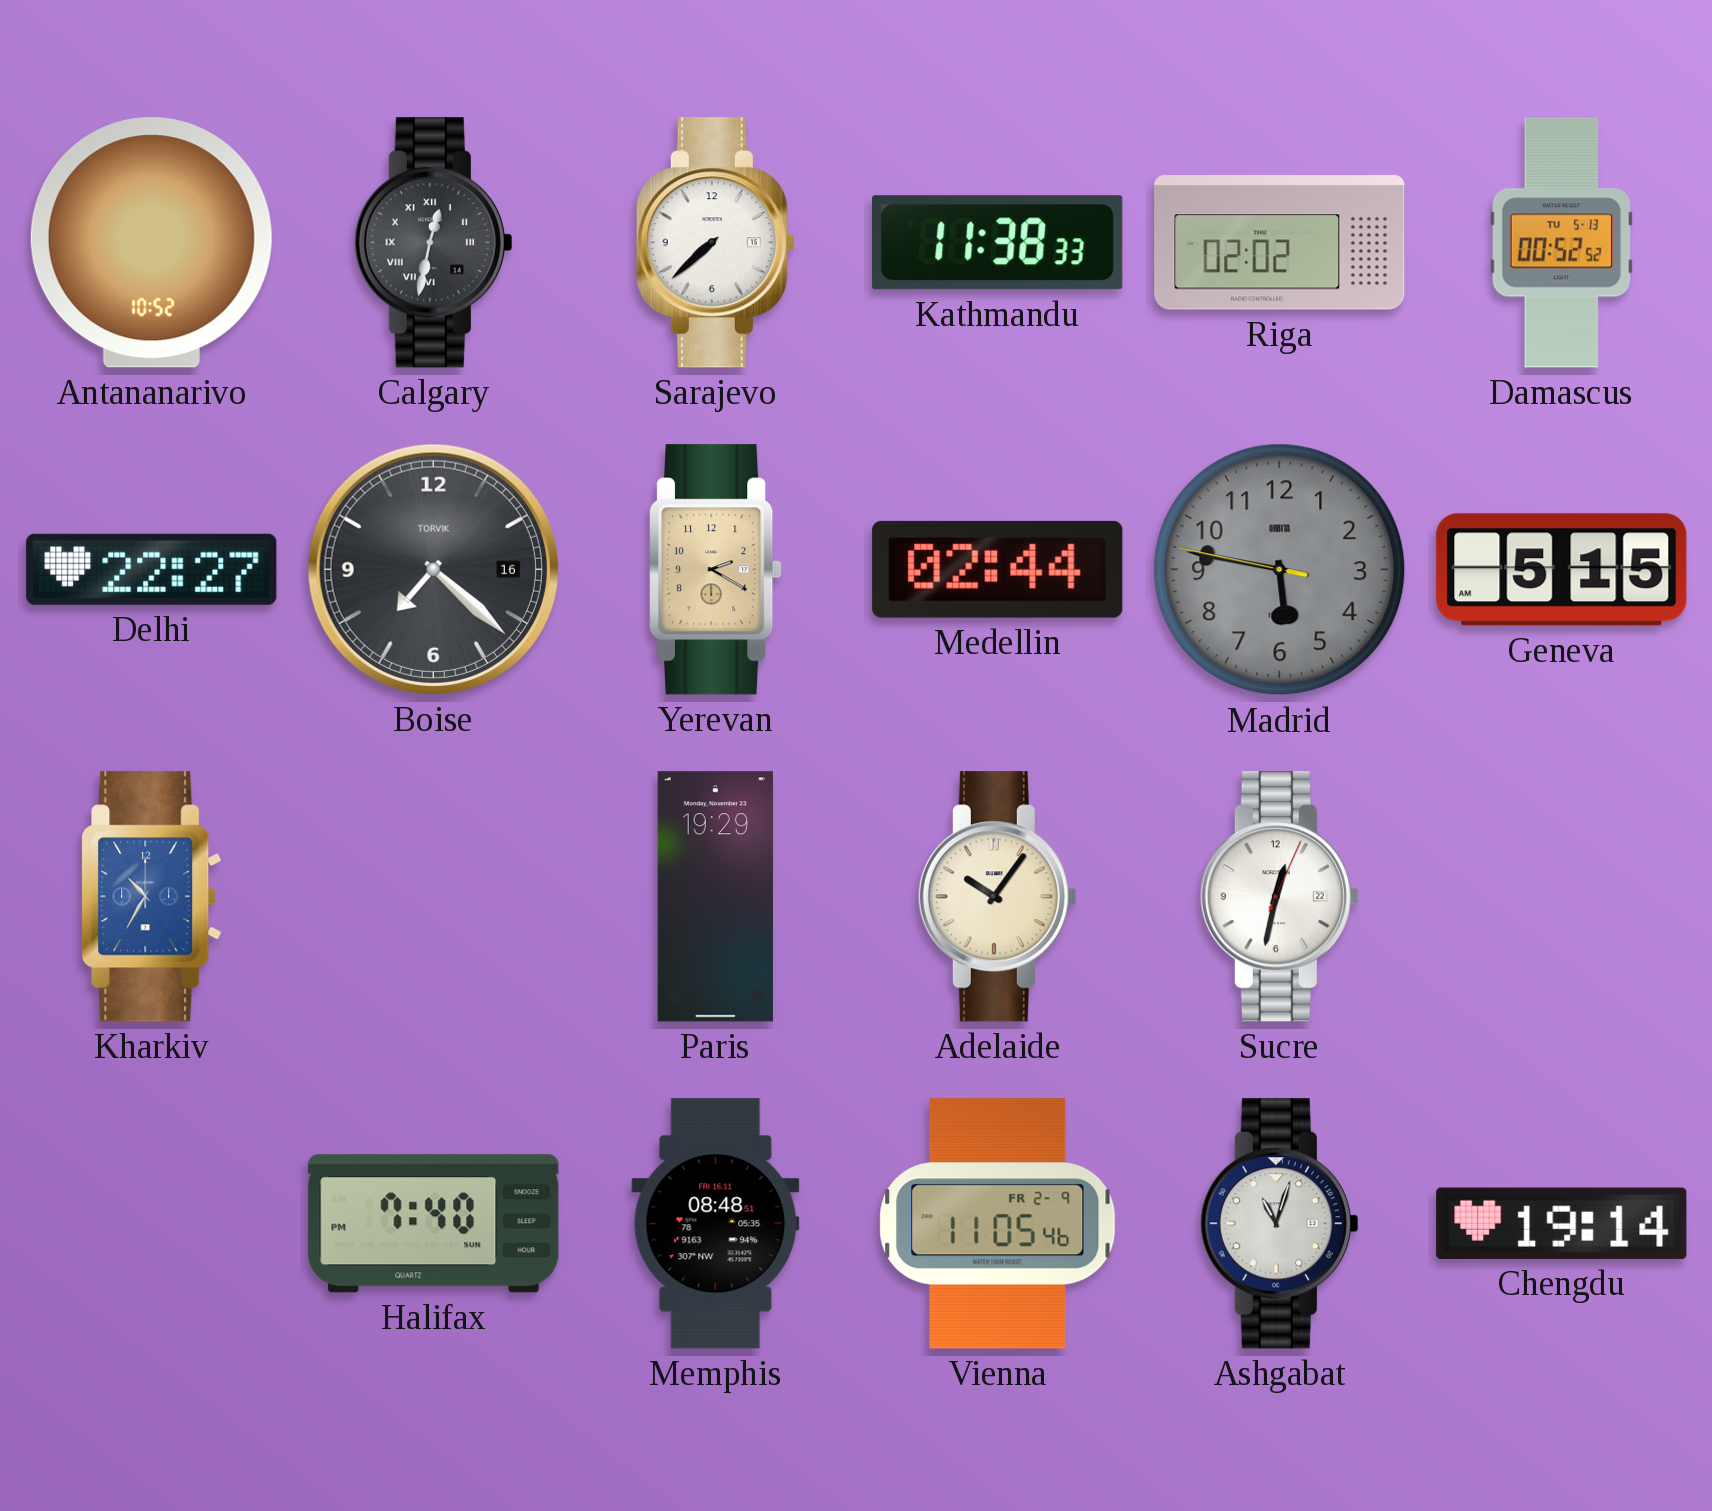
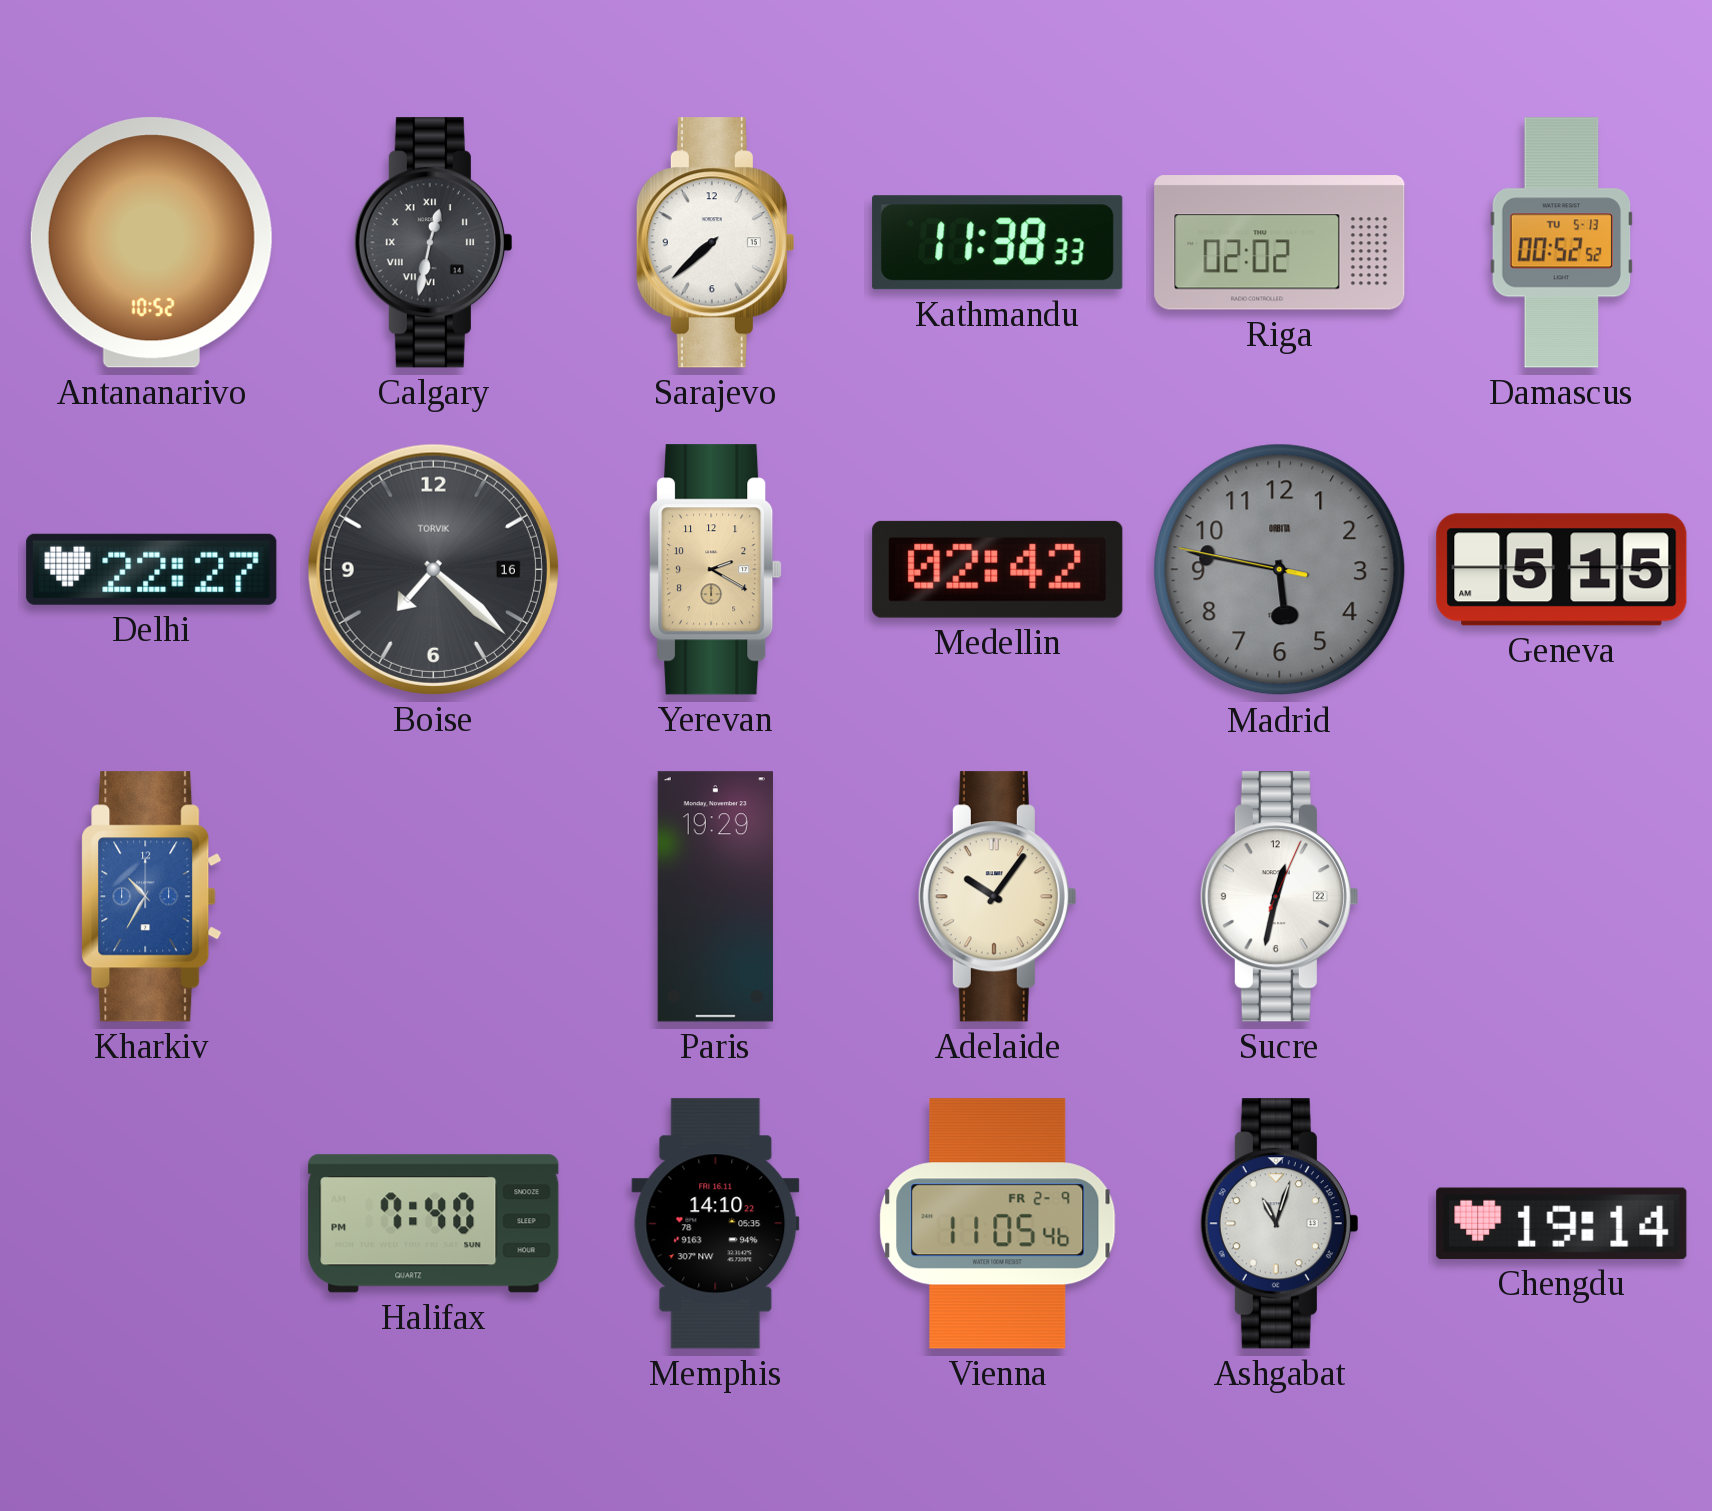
Medellin: 02:44 -> 02:42
Memphis: 08:48 -> 14:10
